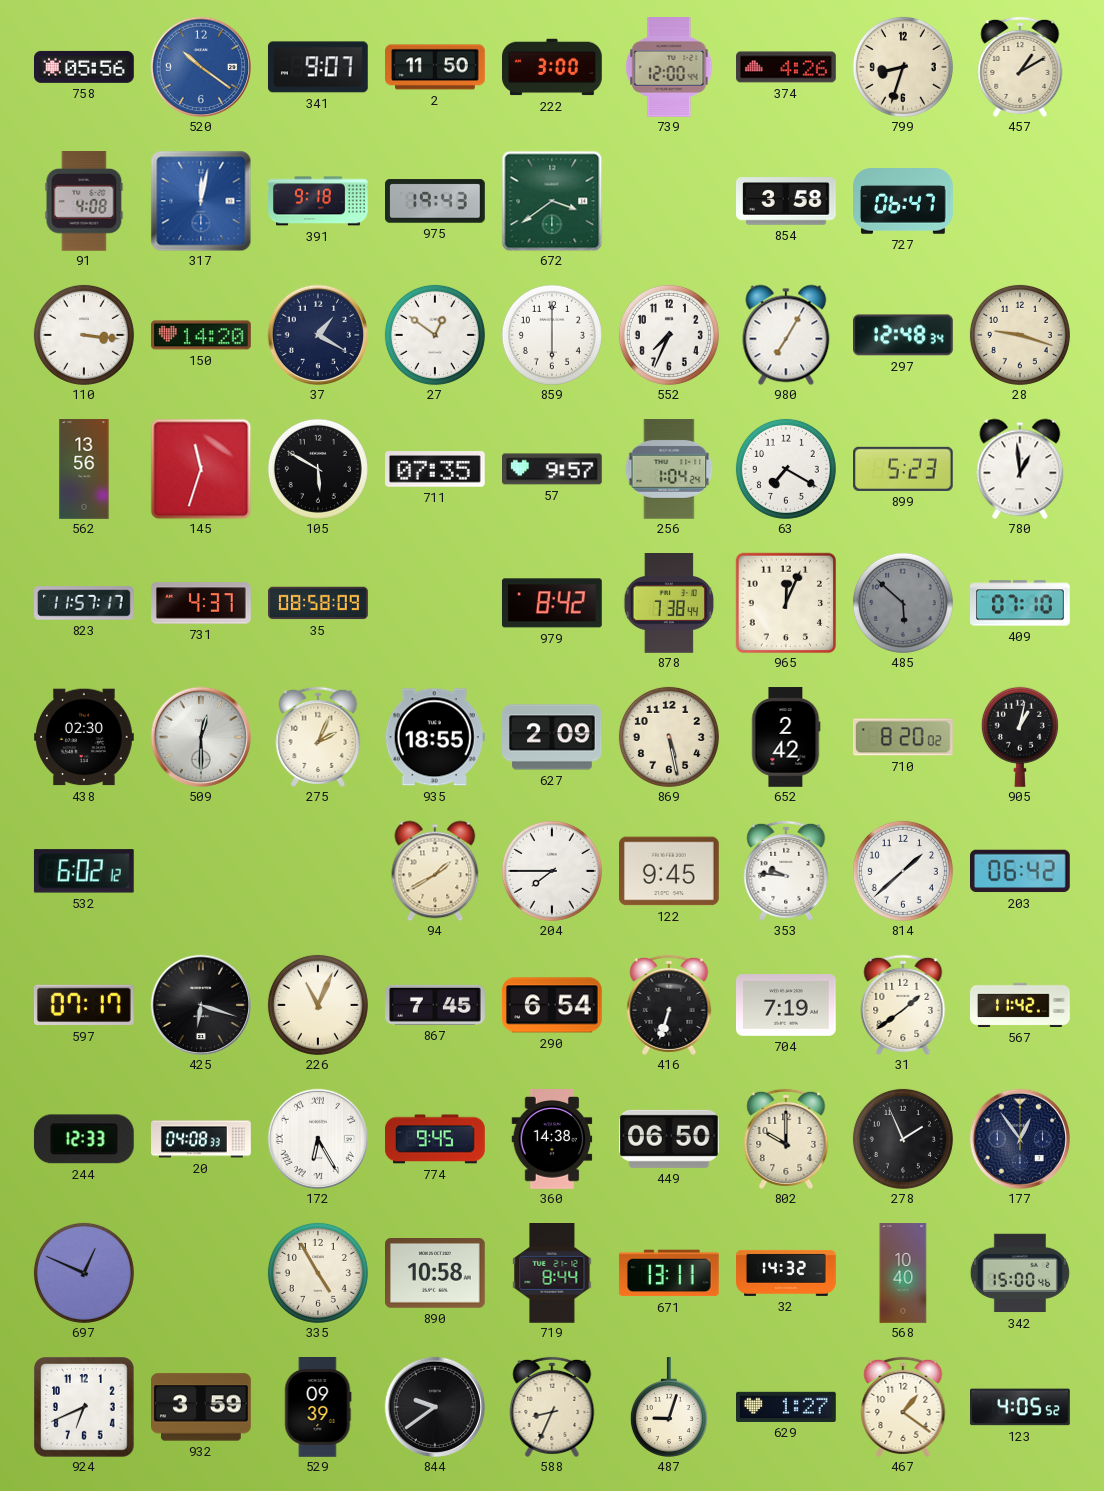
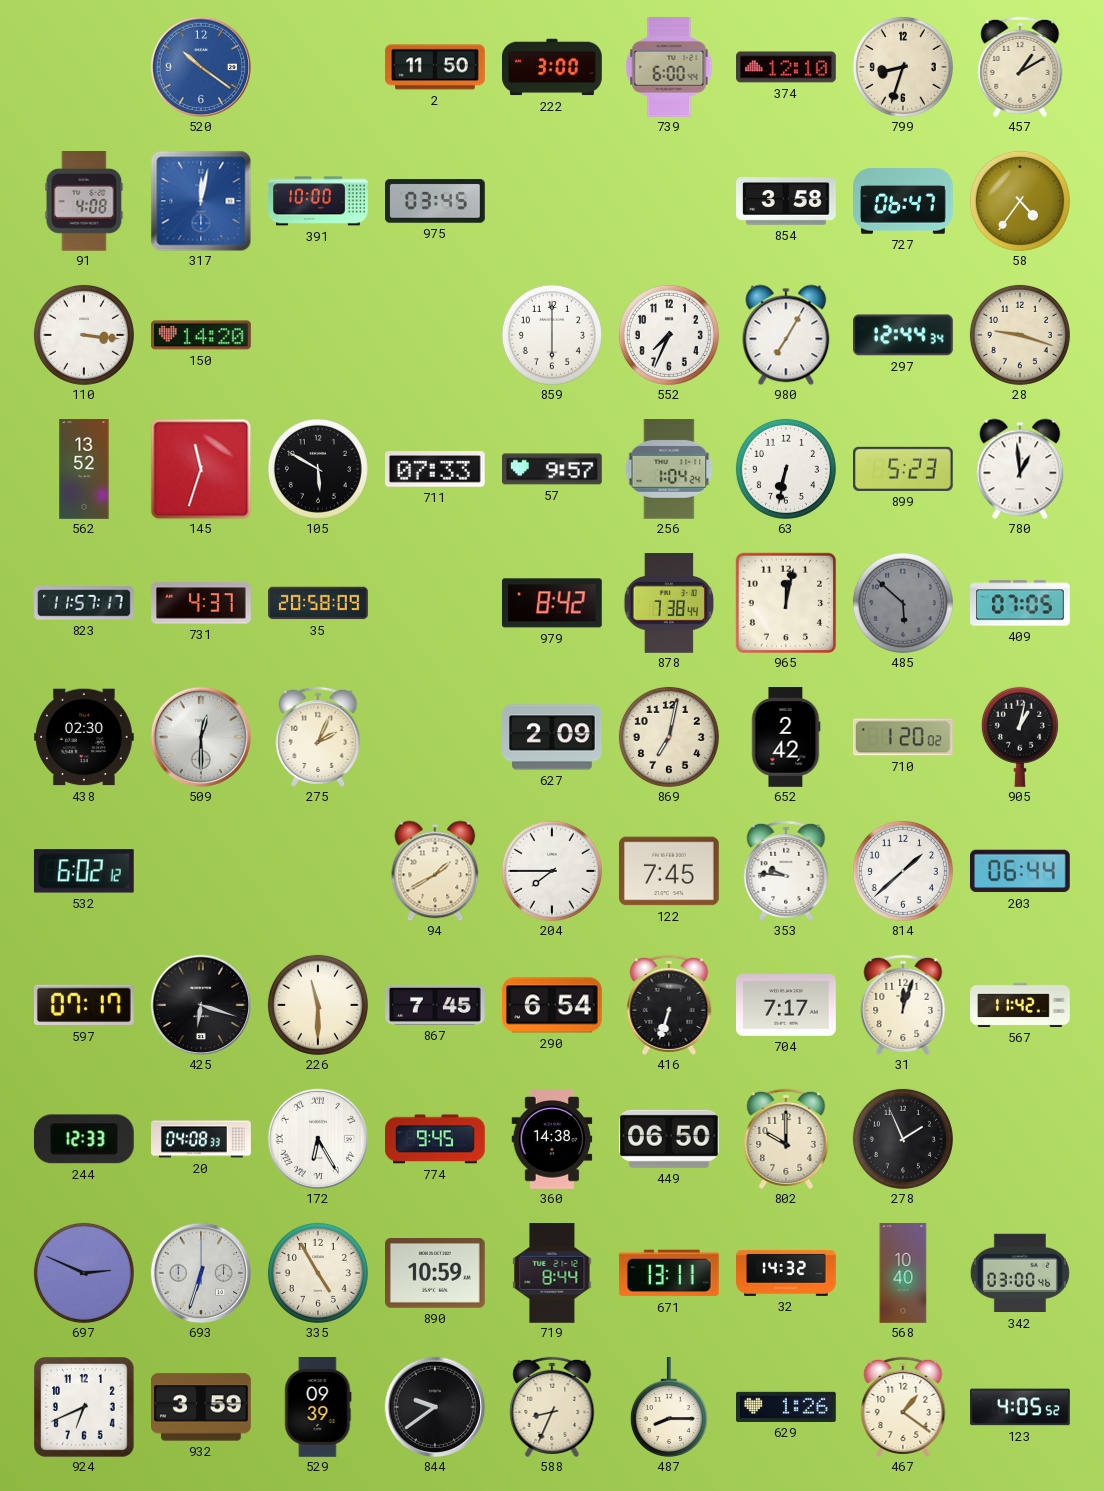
758: 05:56 -> none
341: 9:07 -> none
739: 12:00 -> 6:00
374: 4:26 -> 12:10
391: 9:18 -> 10:00
975: 19:43 -> 03:45
672: 3:39 -> none
58: none -> 4:36
37: 1:20 -> none
27: 12:51 -> none
297: 12:48 -> 12:44
562: 13:56 -> 13:52
711: 07:35 -> 07:33
63: 7:20 -> 6:32
35: 08:58 -> 20:58
965: 12:04 -> 12:02
409: 07:10 -> 07:05
935: 18:55 -> none
869: 5:28 -> 7:02
710: 8:20 -> 1:20
122: 9:45 -> 7:45
203: 06:42 -> 06:44
226: 11:04 -> 11:30
704: 7:19 -> 7:17
31: 1:39 -> 12:03
177: 12:54 -> none
697: 12:49 -> 2:49
693: none -> 6:33
890: 10:58 -> 10:59
342: 15:00 -> 03:00
487: 9:03 -> 8:15
629: 1:27 -> 1:26
